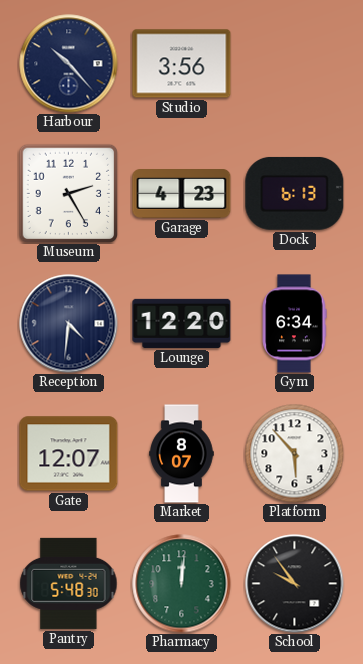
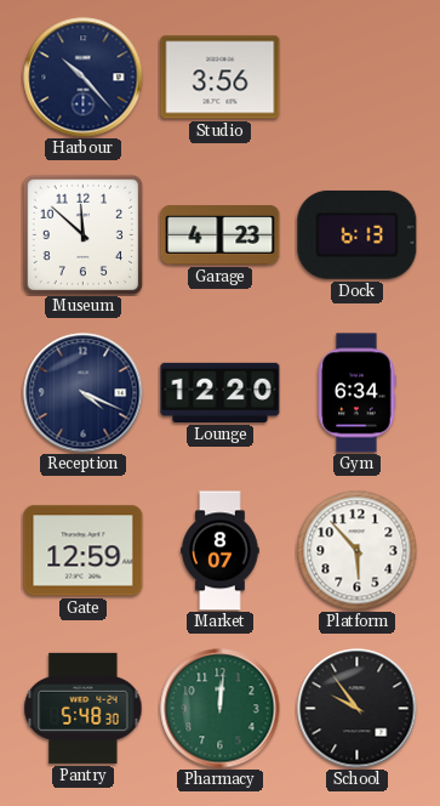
Museum: 2:25 -> 11:52
Reception: 4:31 -> 4:19
Gate: 12:07 -> 12:59
